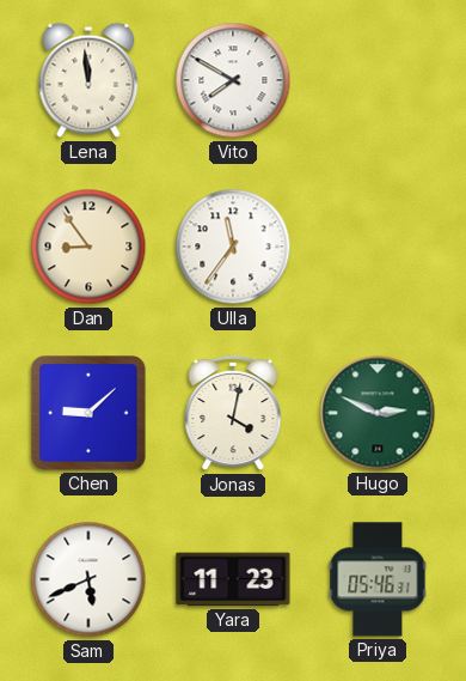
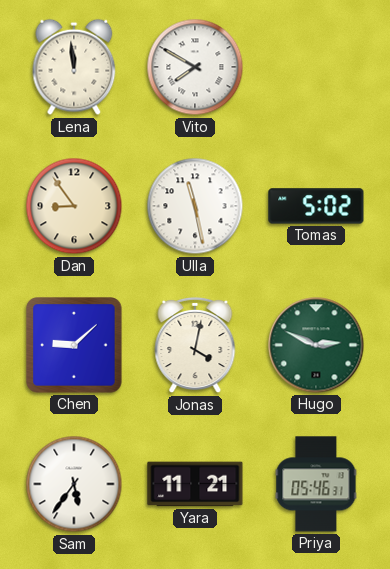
Ulla: 11:36 -> 11:28
Tomas: none -> 5:02
Sam: 5:41 -> 5:36
Yara: 11:23 -> 11:21
